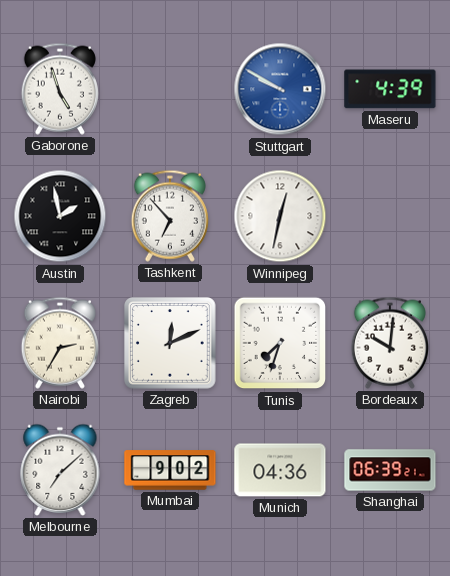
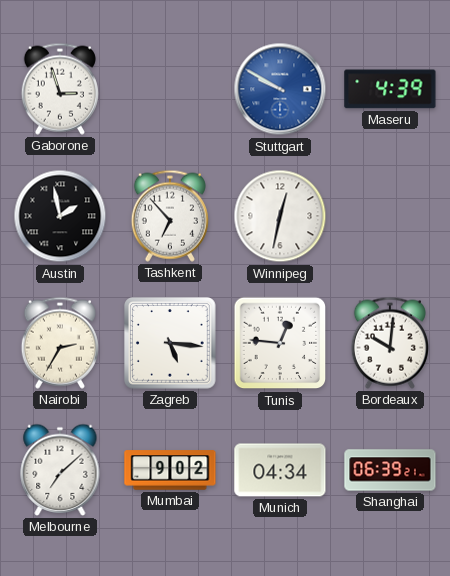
Gaborone: 4:57 -> 2:57
Zagreb: 12:11 -> 5:16
Tunis: 7:33 -> 12:46
Munich: 04:36 -> 04:34
